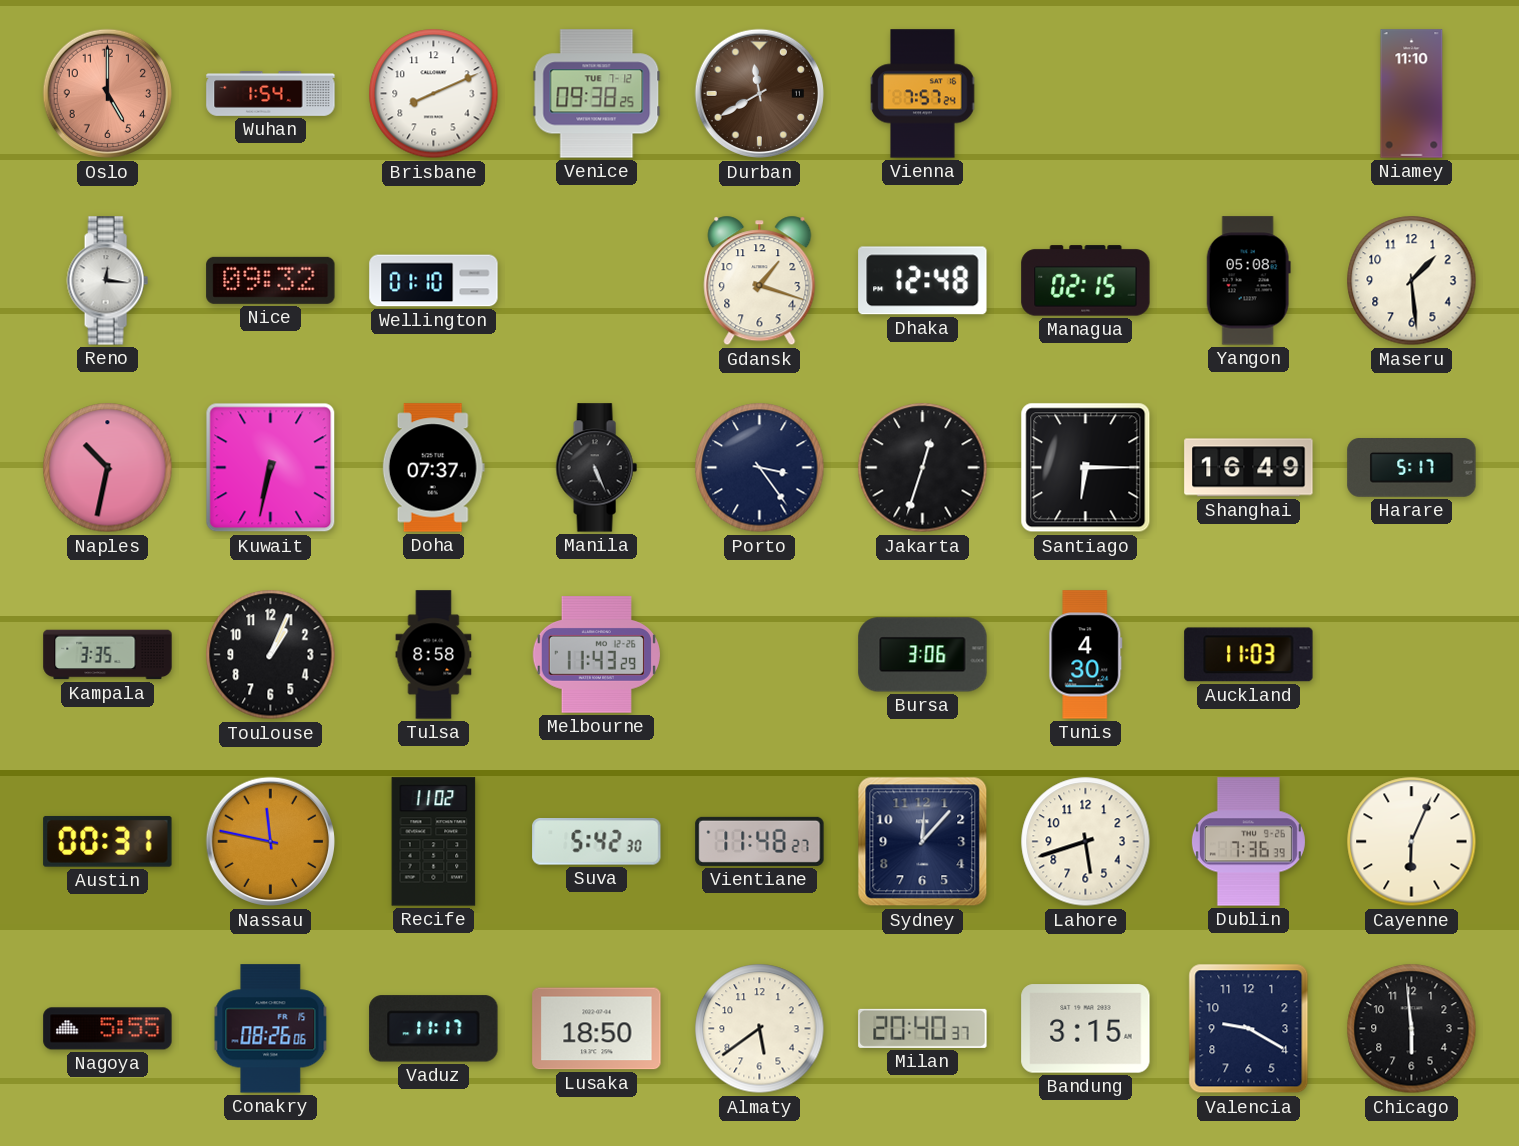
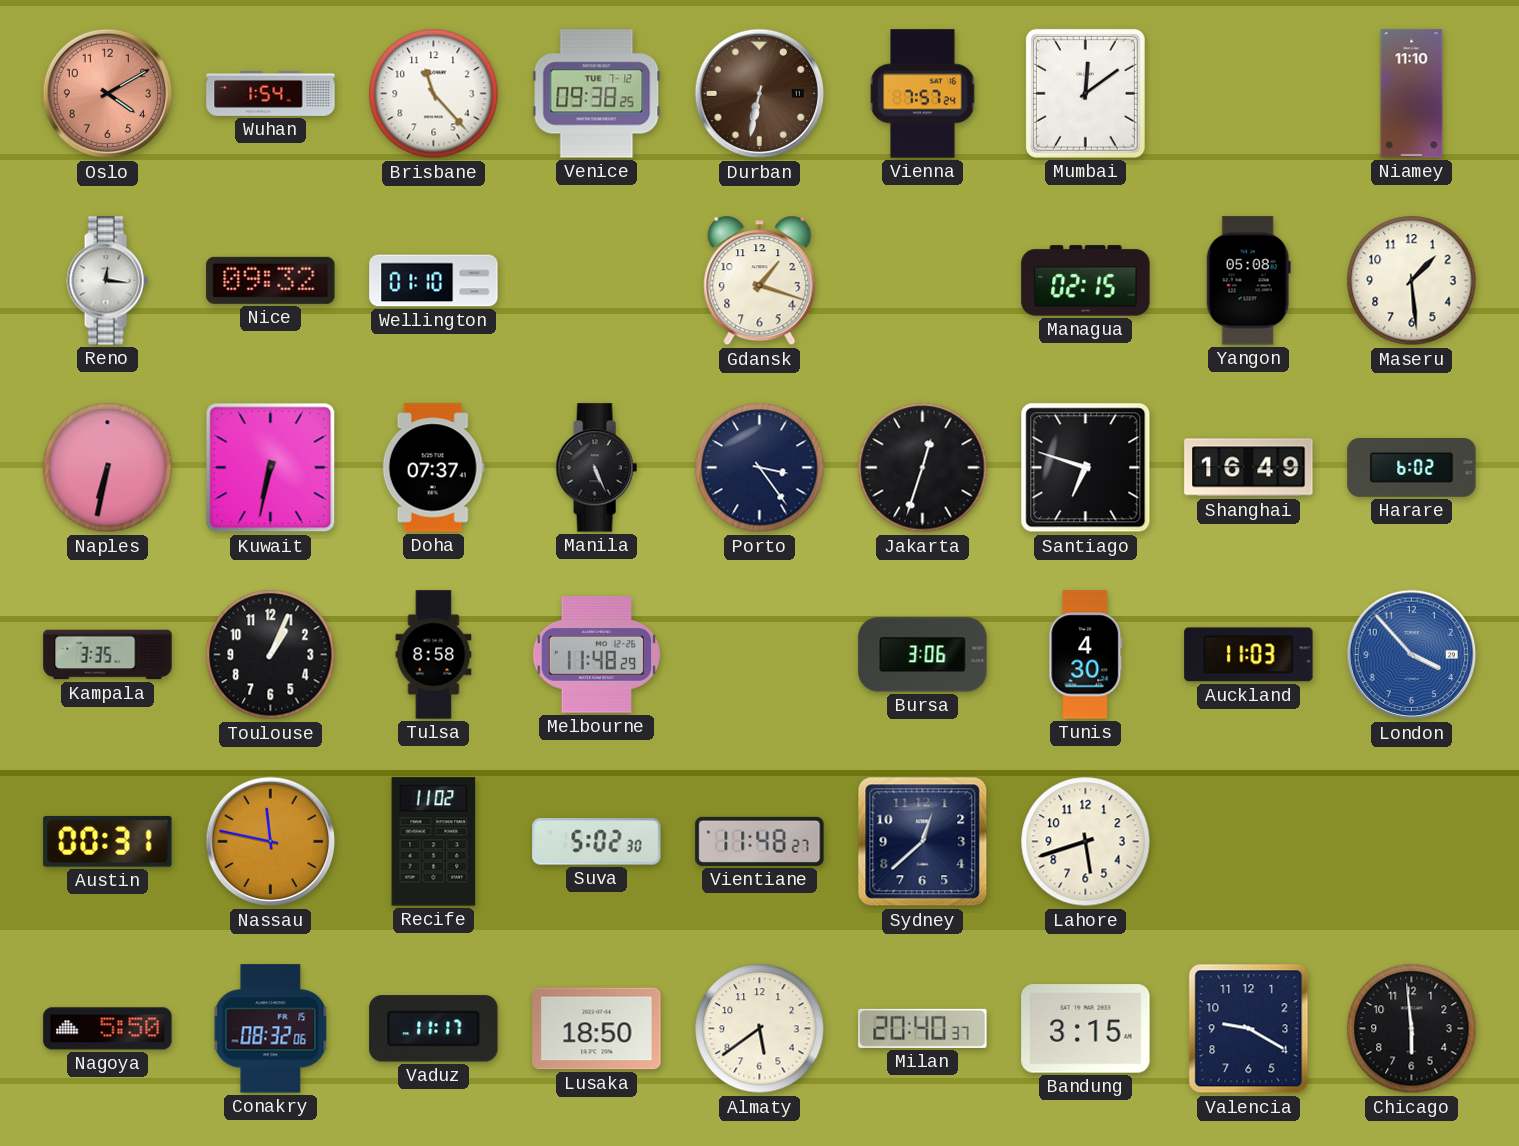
Oslo: 5:00 -> 4:10
Brisbane: 8:11 -> 11:23
Durban: 11:40 -> 6:32
Mumbai: none -> 12:09
Dhaka: 12:48 -> none
Naples: 10:32 -> 6:32
Santiago: 6:15 -> 6:48
Harare: 5:17 -> 6:02
Melbourne: 11:43 -> 11:48
London: none -> 3:53
Suva: 5:42 -> 5:02
Sydney: 12:07 -> 12:38
Dublin: 7:36 -> none
Cayenne: 6:04 -> none
Nagoya: 5:55 -> 5:50
Conakry: 08:26 -> 08:32
